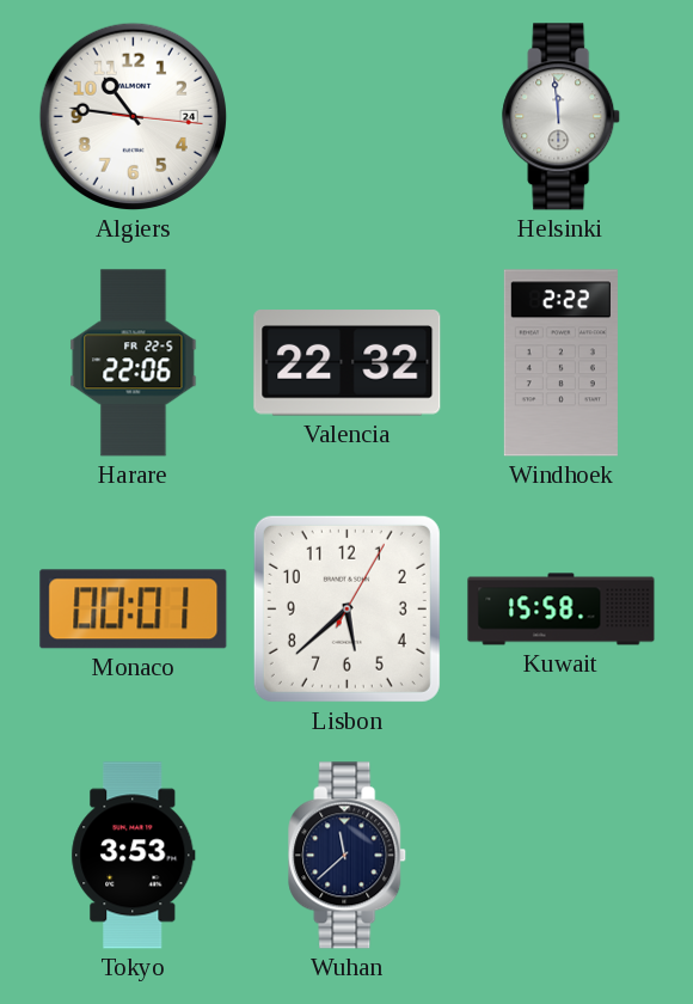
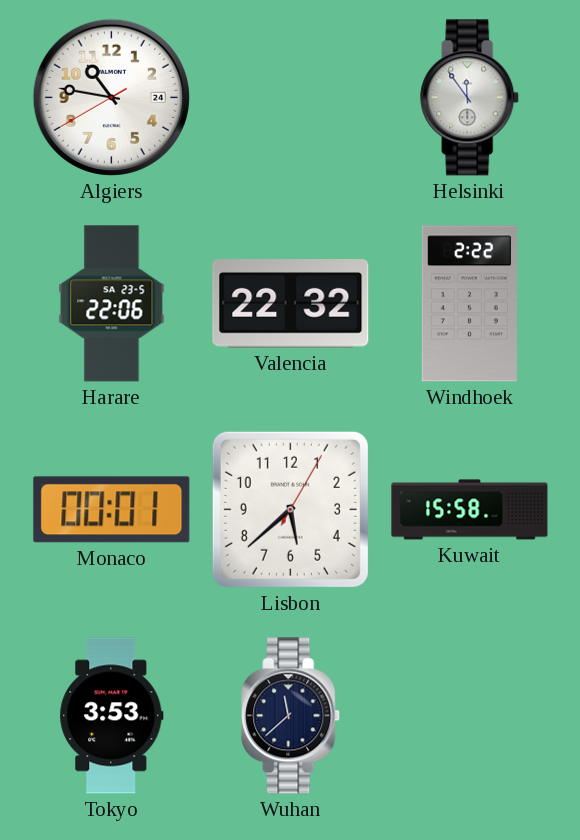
Algiers: 10:46:16 -> 10:46:40
Helsinki: 11:59 -> 11:54
Harare date: FR 22-5 -> SA 23-5
